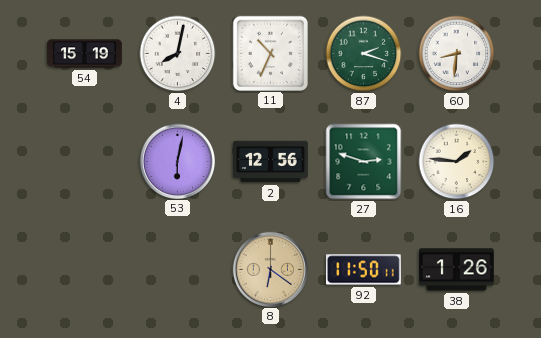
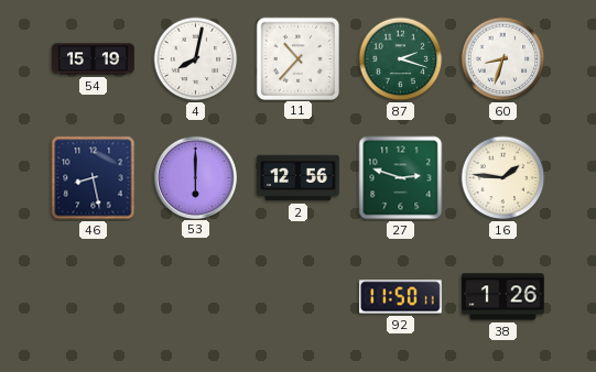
11: 10:34 -> 10:37
60: 8:31 -> 8:33
46: none -> 8:28
53: 6:02 -> 6:00
8: 6:21 -> none
